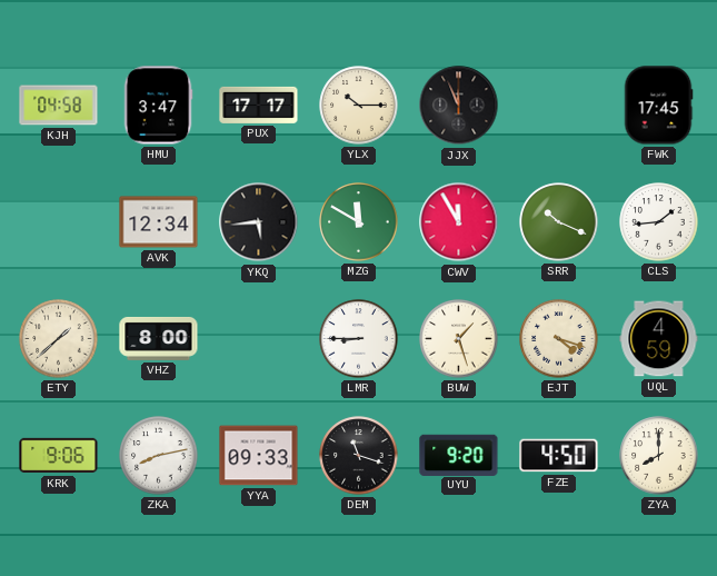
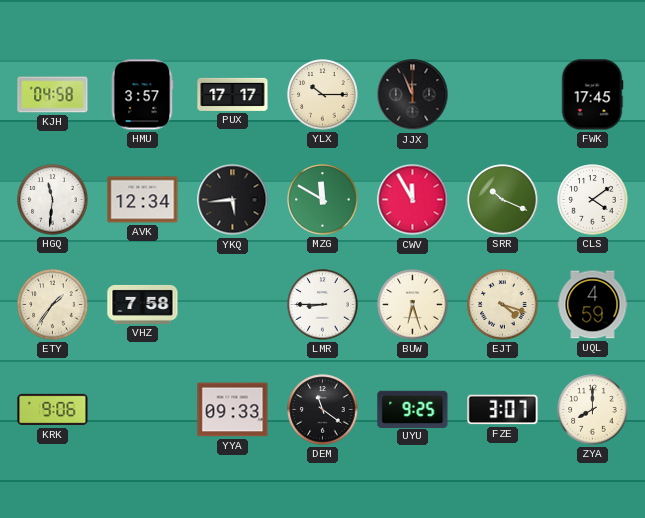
HMU: 3:47 -> 3:57
HGQ: none -> 11:31
CLS: 1:44 -> 4:09
ETY: 1:38 -> 1:36
VHZ: 8:00 -> 7:58
BUW: 1:27 -> 6:27
ZKA: 8:13 -> none
DEM: 11:18 -> 11:21
UYU: 9:20 -> 9:25
FZE: 4:50 -> 3:07
